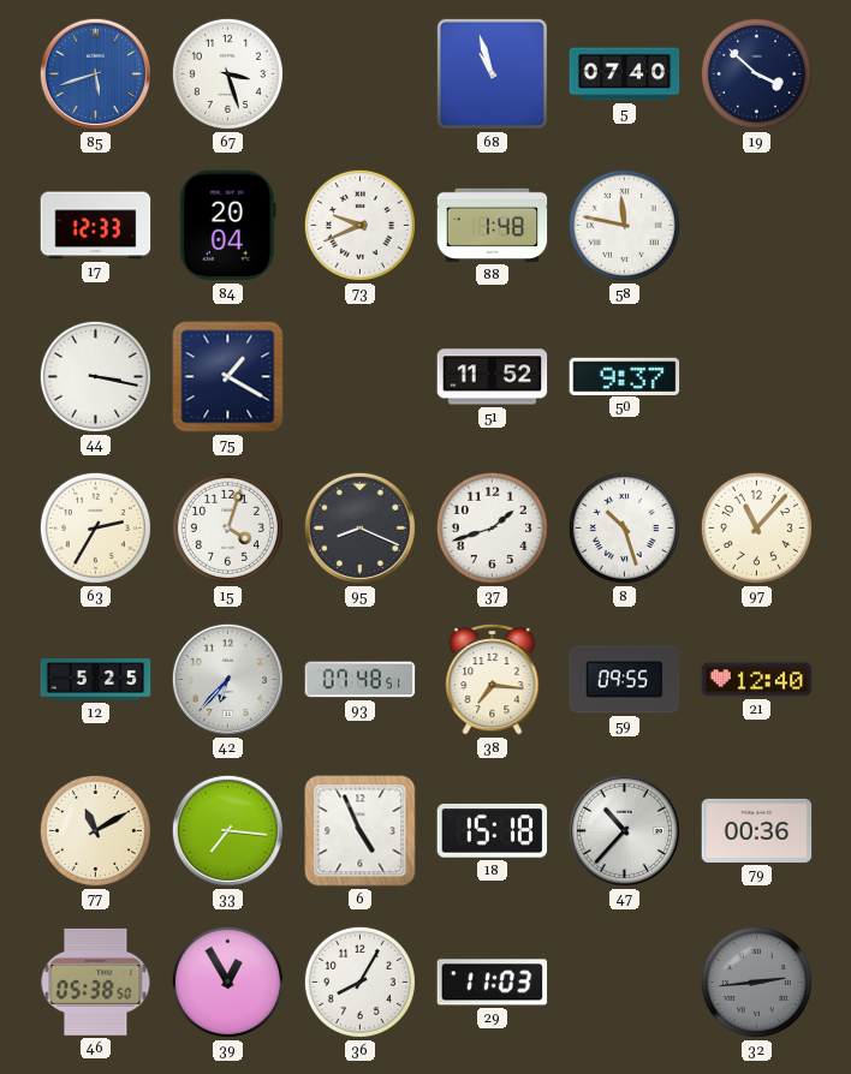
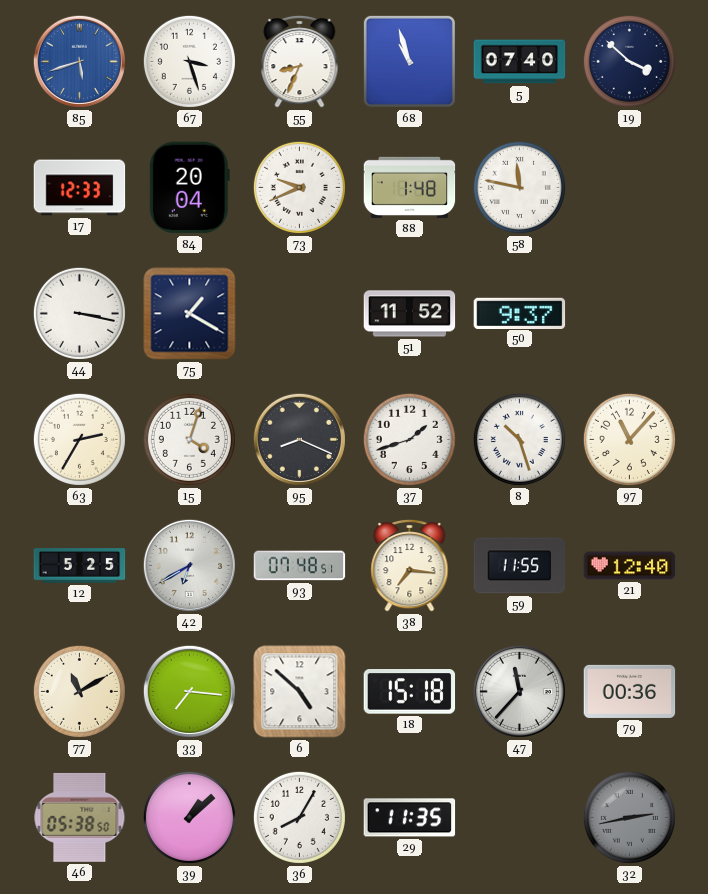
55: none -> 8:34
42: 6:37 -> 6:40
59: 09:55 -> 11:55
6: 4:56 -> 4:52
47: 10:37 -> 11:37
39: 12:55 -> 1:08
29: 11:03 -> 11:35
32: 2:44 -> 2:43
